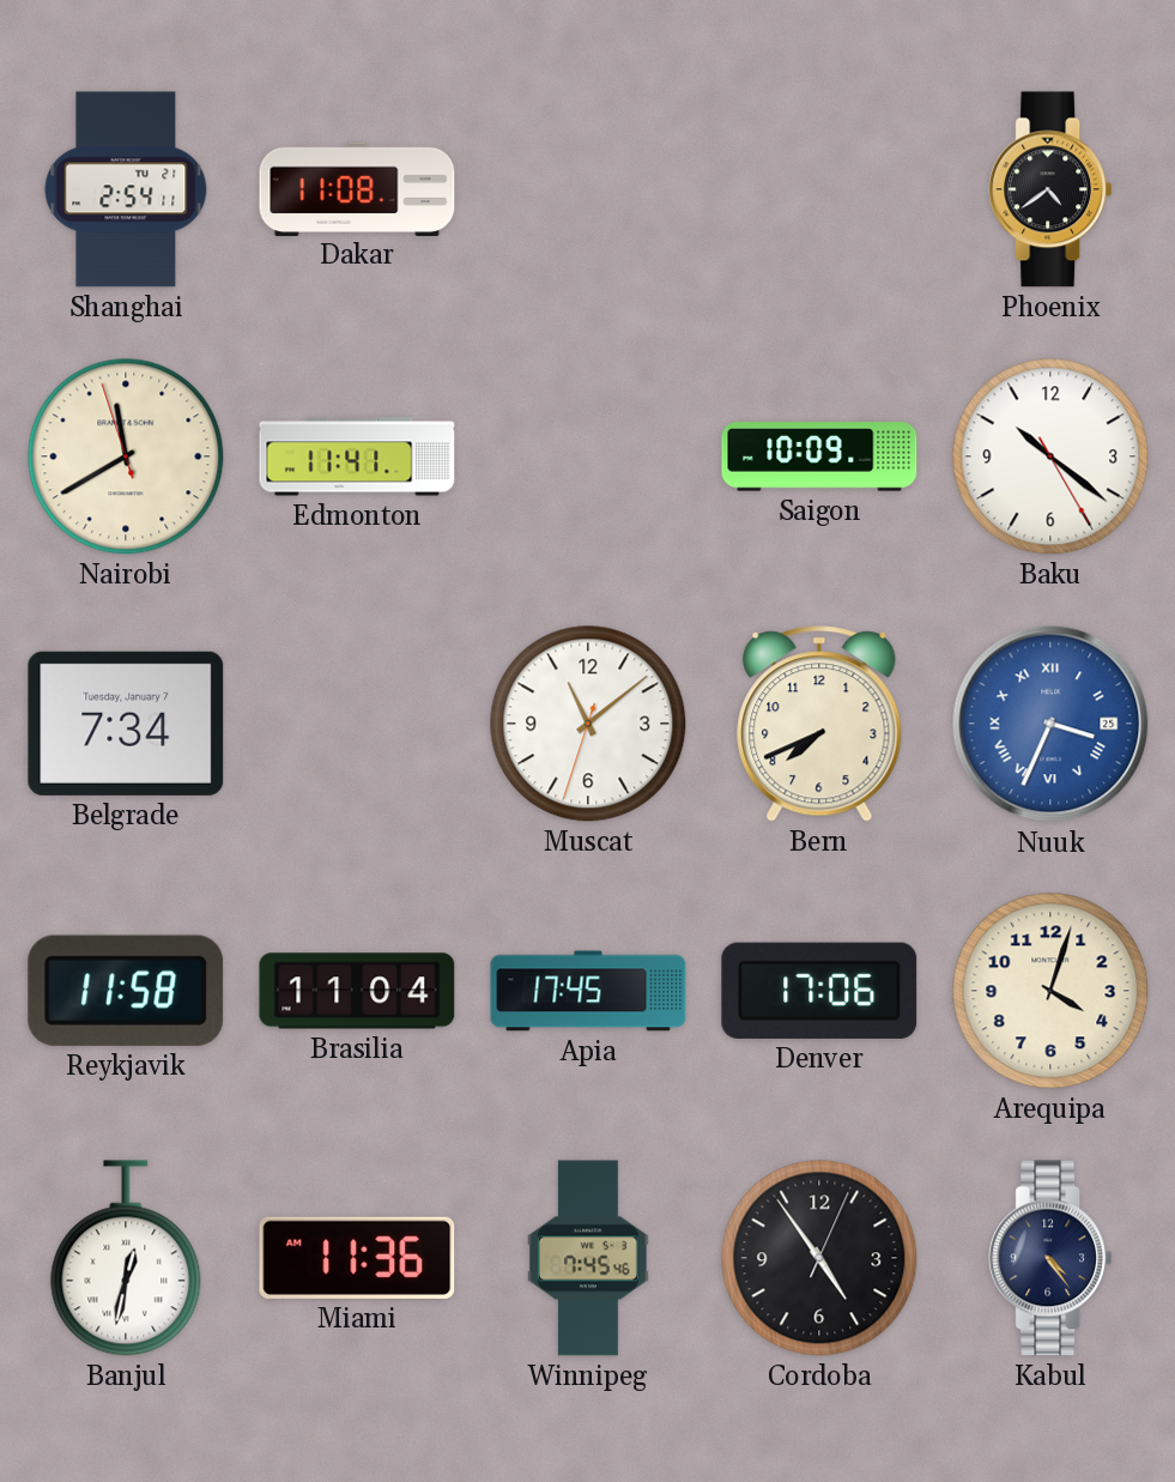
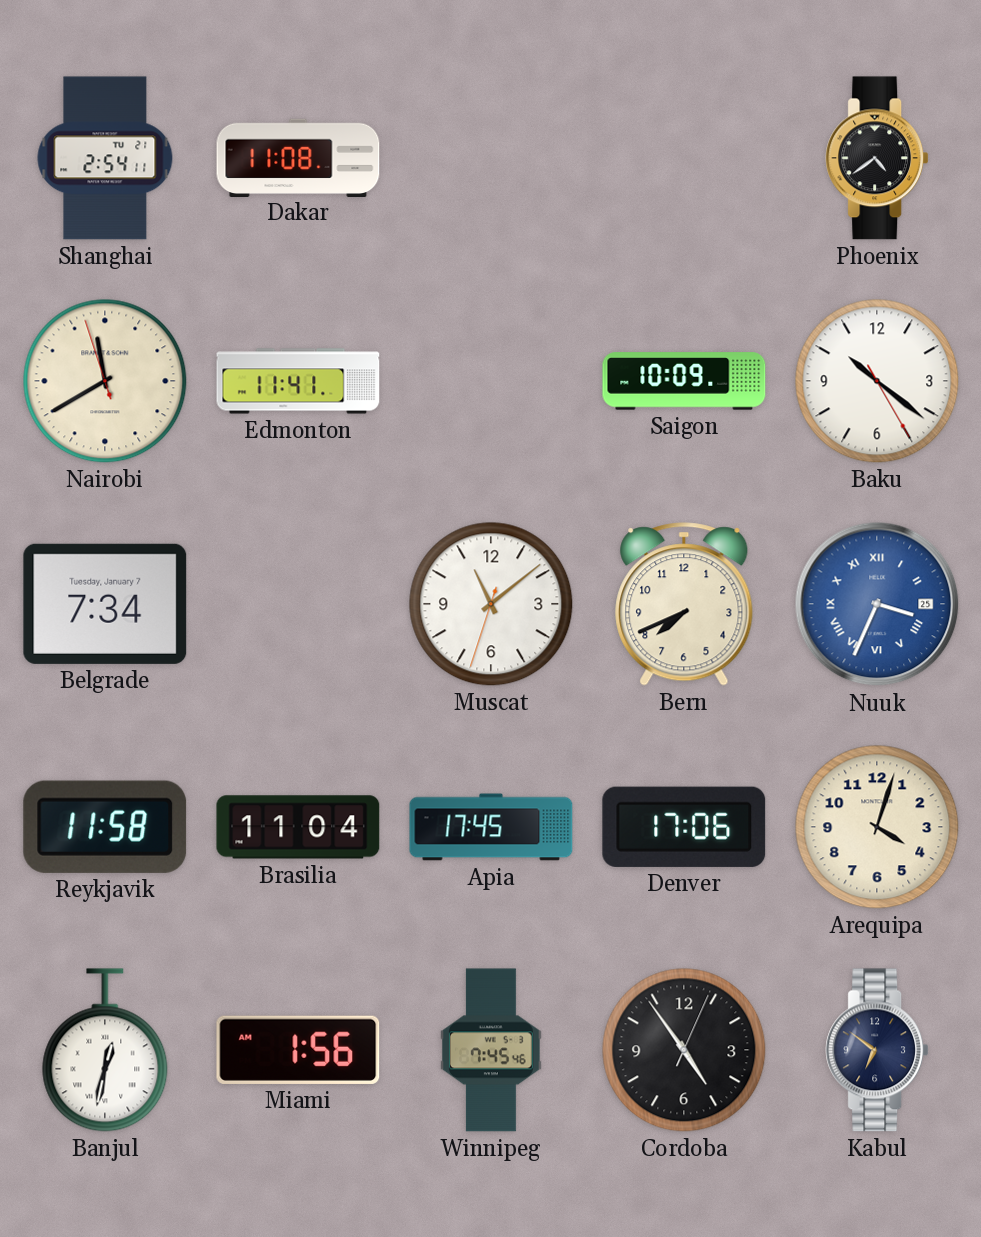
Miami: 11:36 -> 1:56
Kabul: 4:24 -> 6:51
